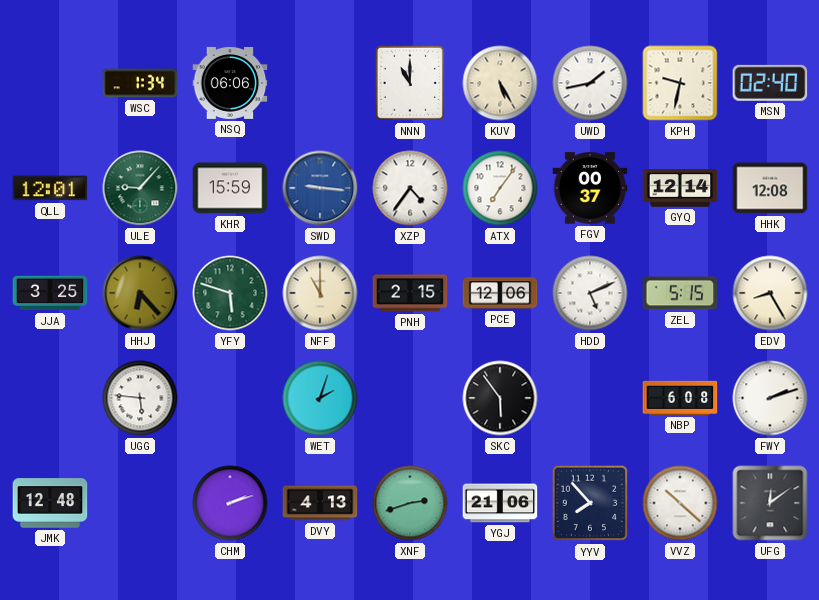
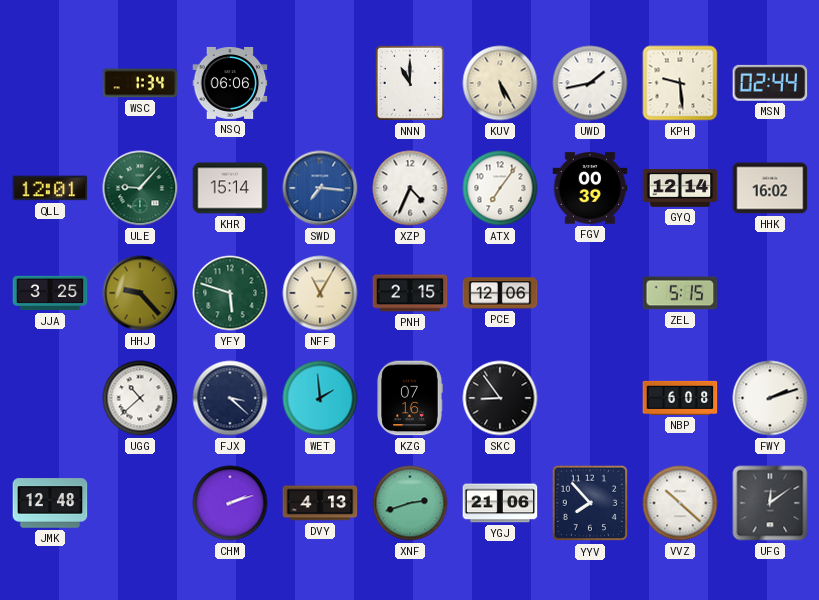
KPH: 9:32 -> 9:29
MSN: 02:40 -> 02:44
KHR: 15:59 -> 15:14
SWD: 9:16 -> 7:16
XZP: 4:36 -> 4:34
FGV: 00:37 -> 00:39
HHK: 12:08 -> 16:02
HHJ: 6:23 -> 9:23
NFF: 11:00 -> 11:05
HDD: 5:11 -> none
EDV: 8:25 -> none
UGG: 5:46 -> 10:38
FJX: none -> 3:22
WET: 2:03 -> 1:59
KZG: none -> 07:16
SKC: 5:54 -> 8:54
